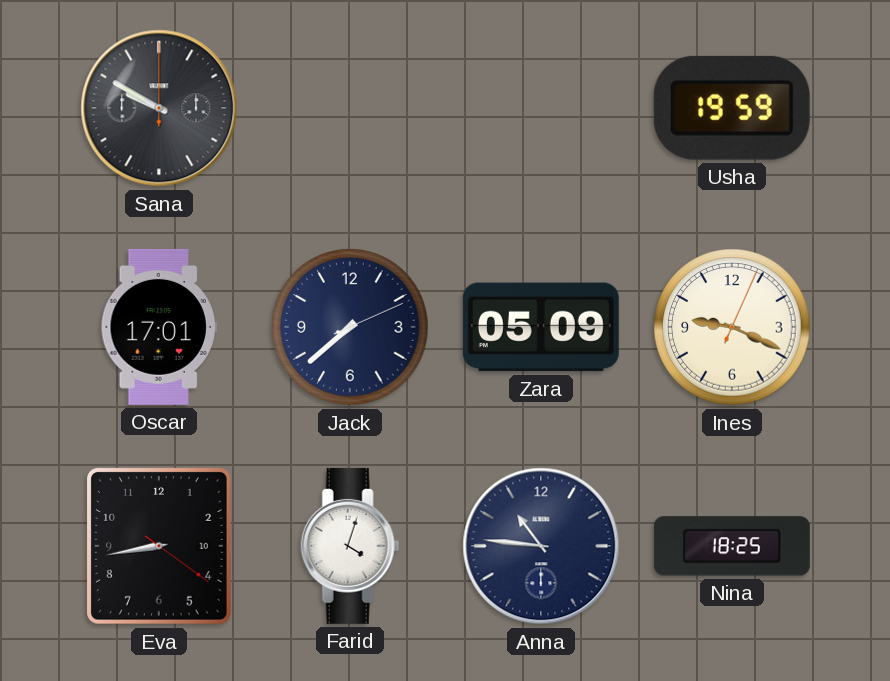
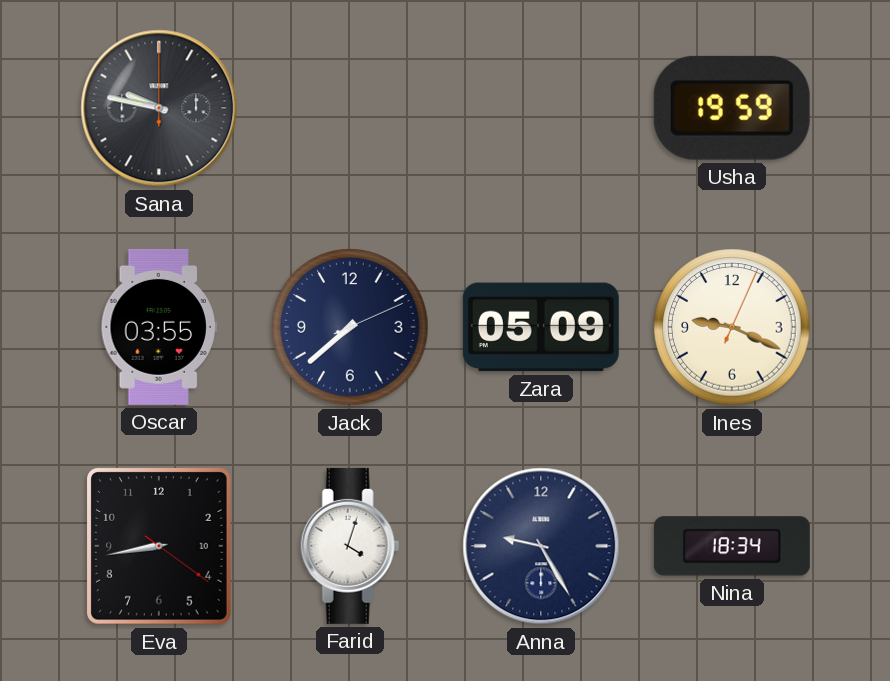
Sana: 9:50 -> 9:47
Oscar: 17:01 -> 03:55
Anna: 10:46 -> 9:25
Nina: 18:25 -> 18:34
